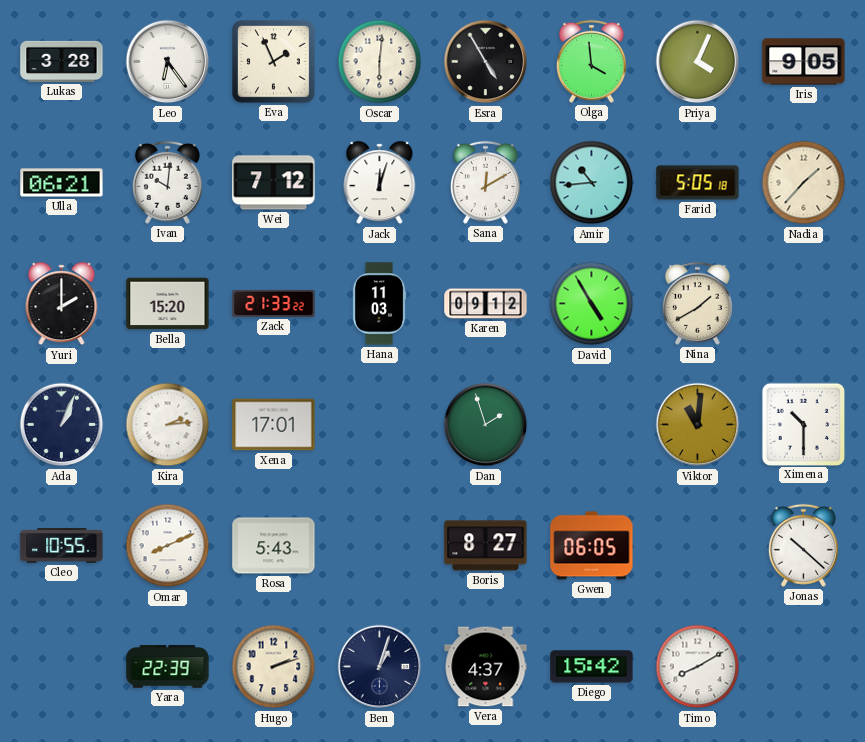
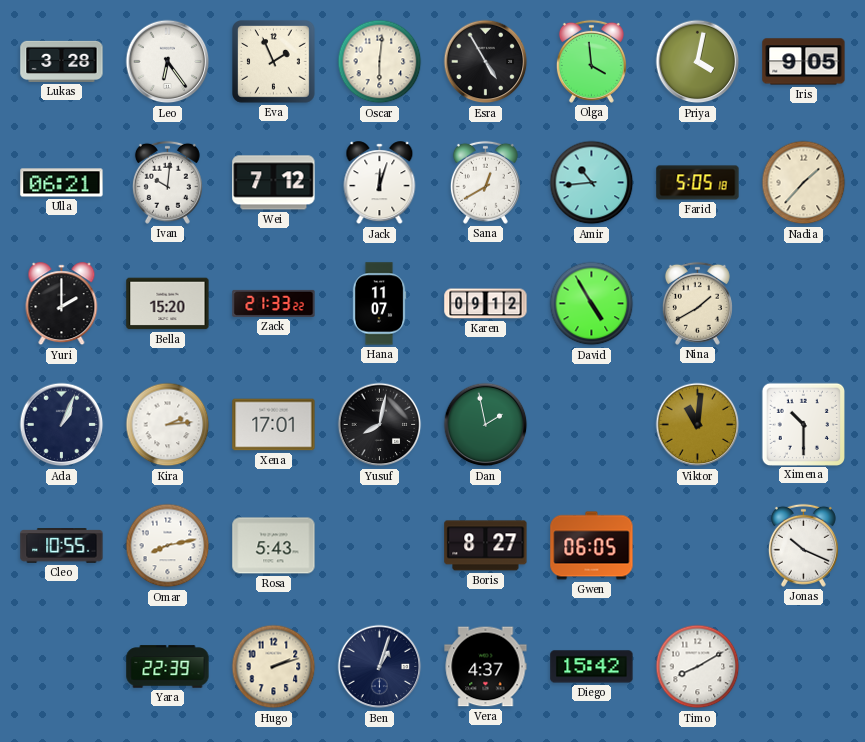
Priya: 4:04 -> 4:02
Sana: 12:10 -> 12:40
Hana: 11:03 -> 11:07
Yusuf: none -> 8:02
Dan: 1:57 -> 1:58
Omar: 8:11 -> 8:13
Jonas: 10:22 -> 10:19
